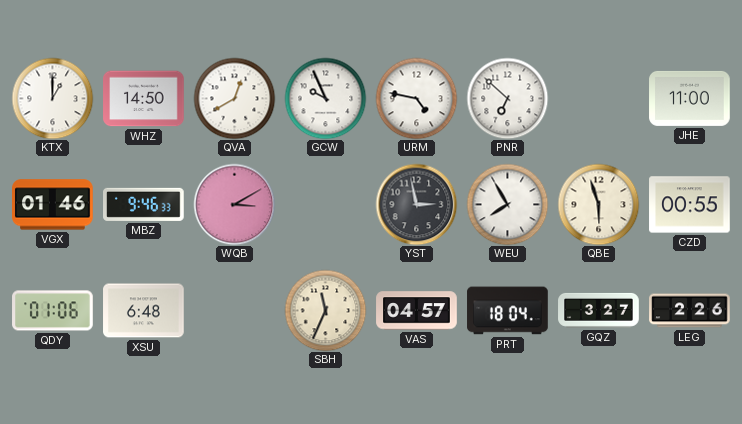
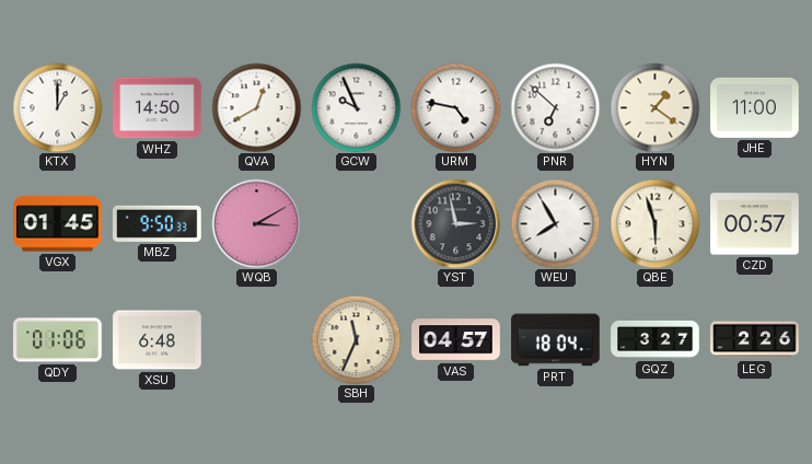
HYN: none -> 1:21
VGX: 01:46 -> 01:45
MBZ: 9:46 -> 9:50
CZD: 00:55 -> 00:57
